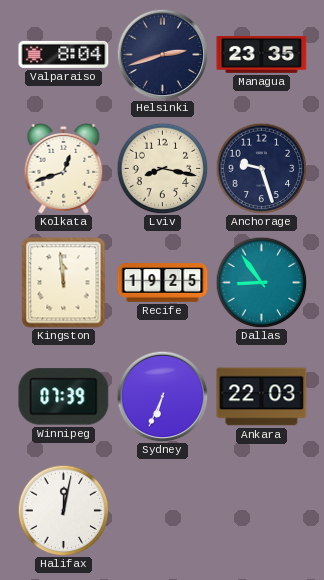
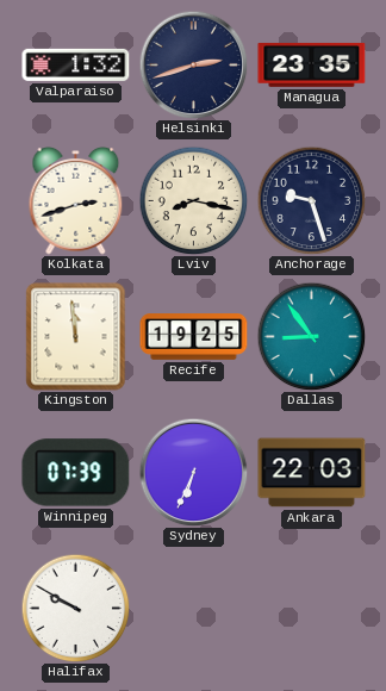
Valparaiso: 8:04 -> 1:32
Kolkata: 12:42 -> 2:42
Halifax: 12:02 -> 9:50
